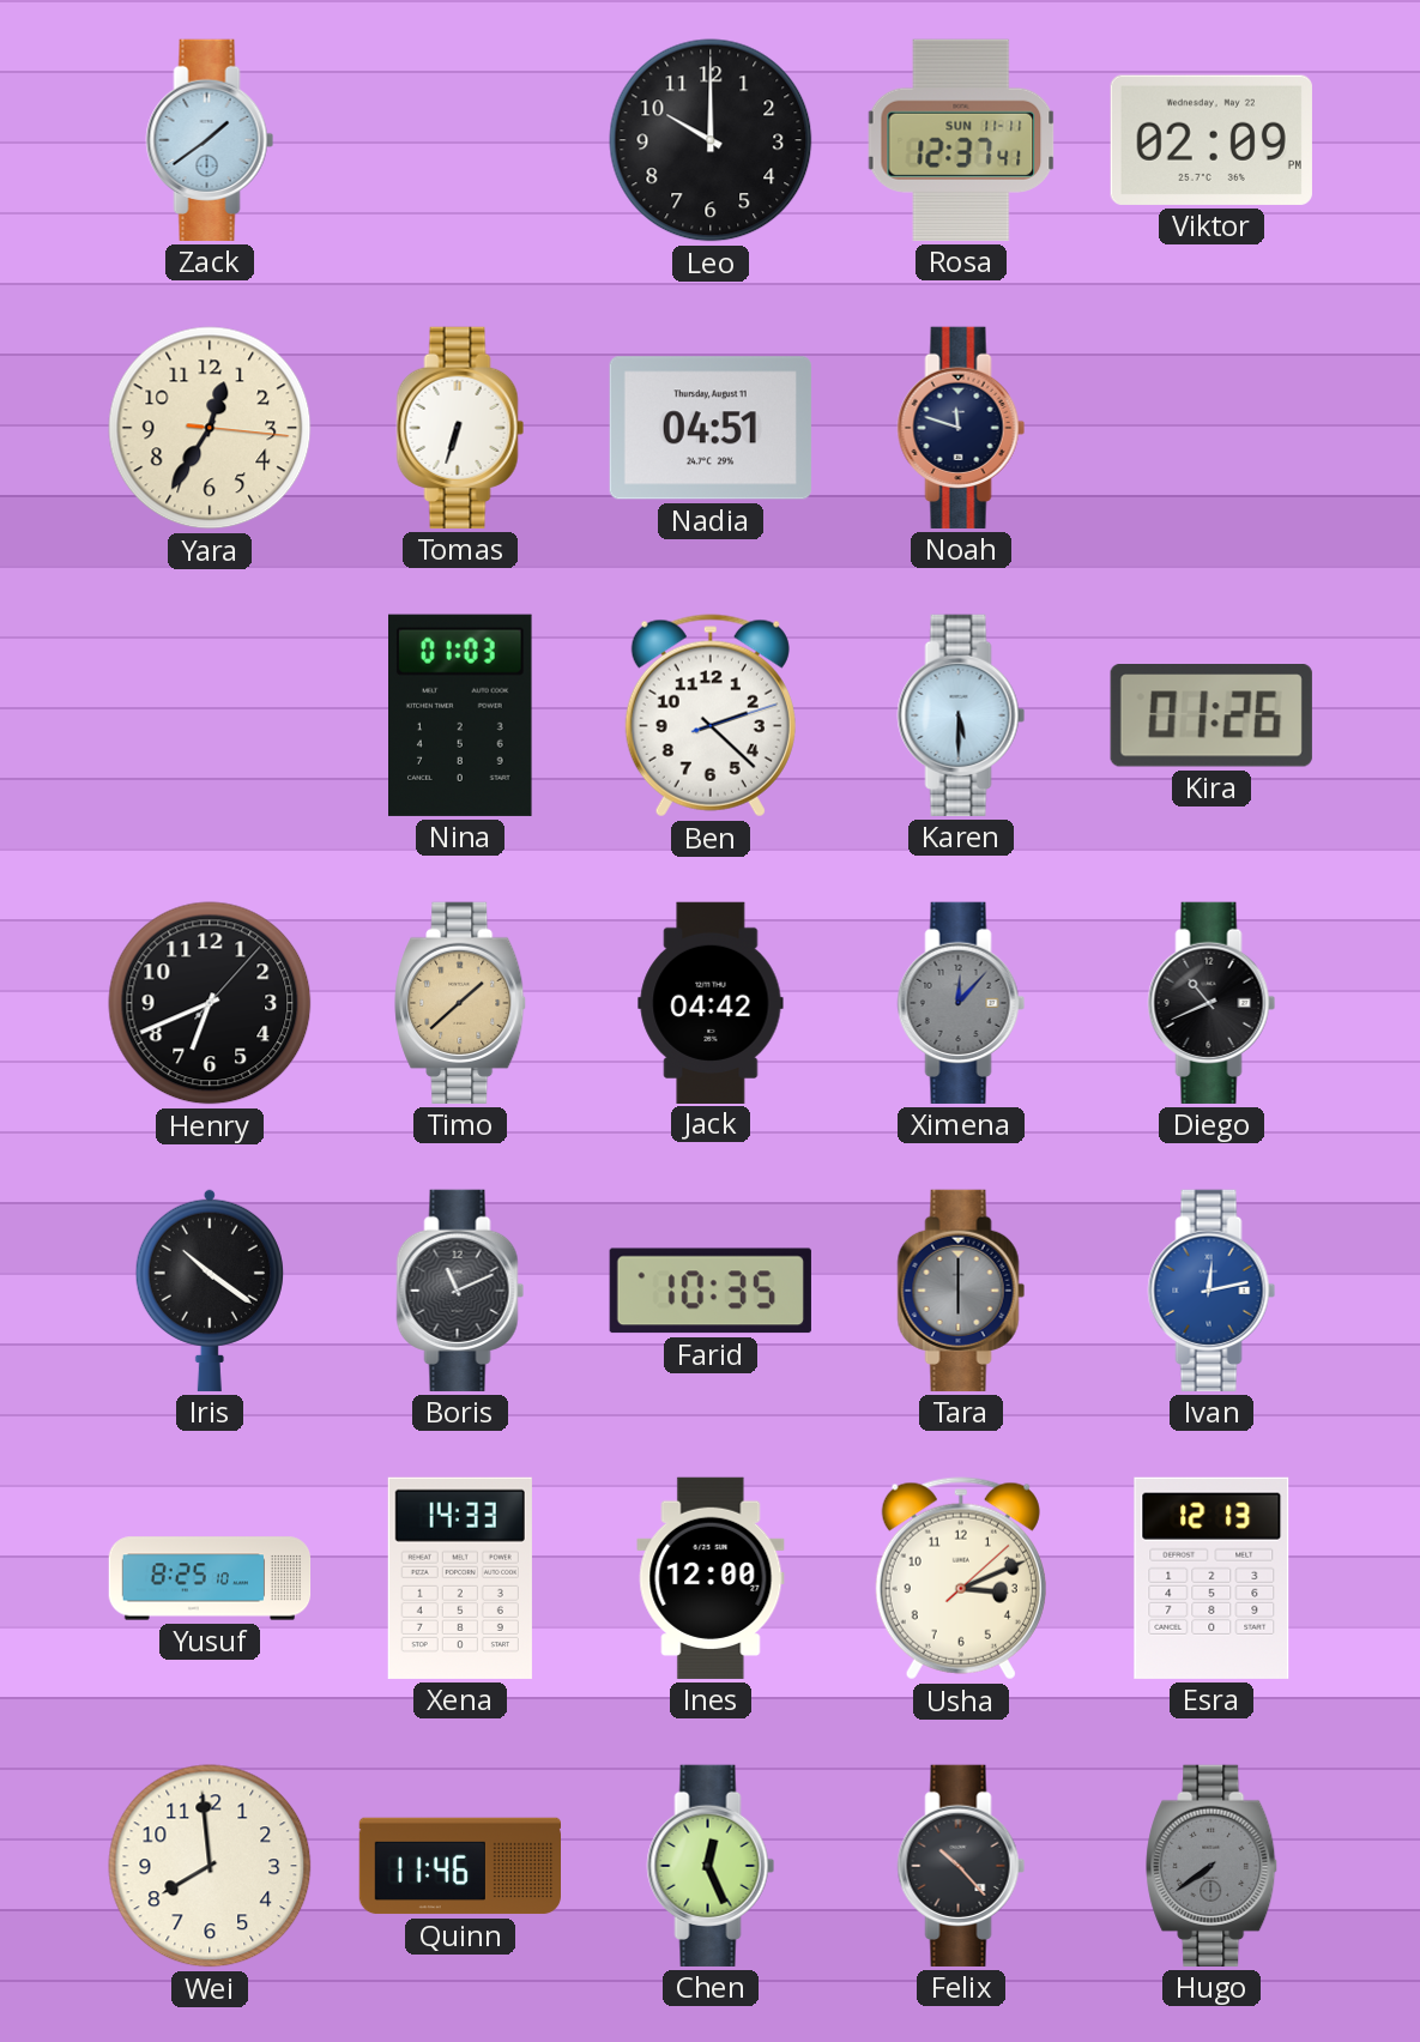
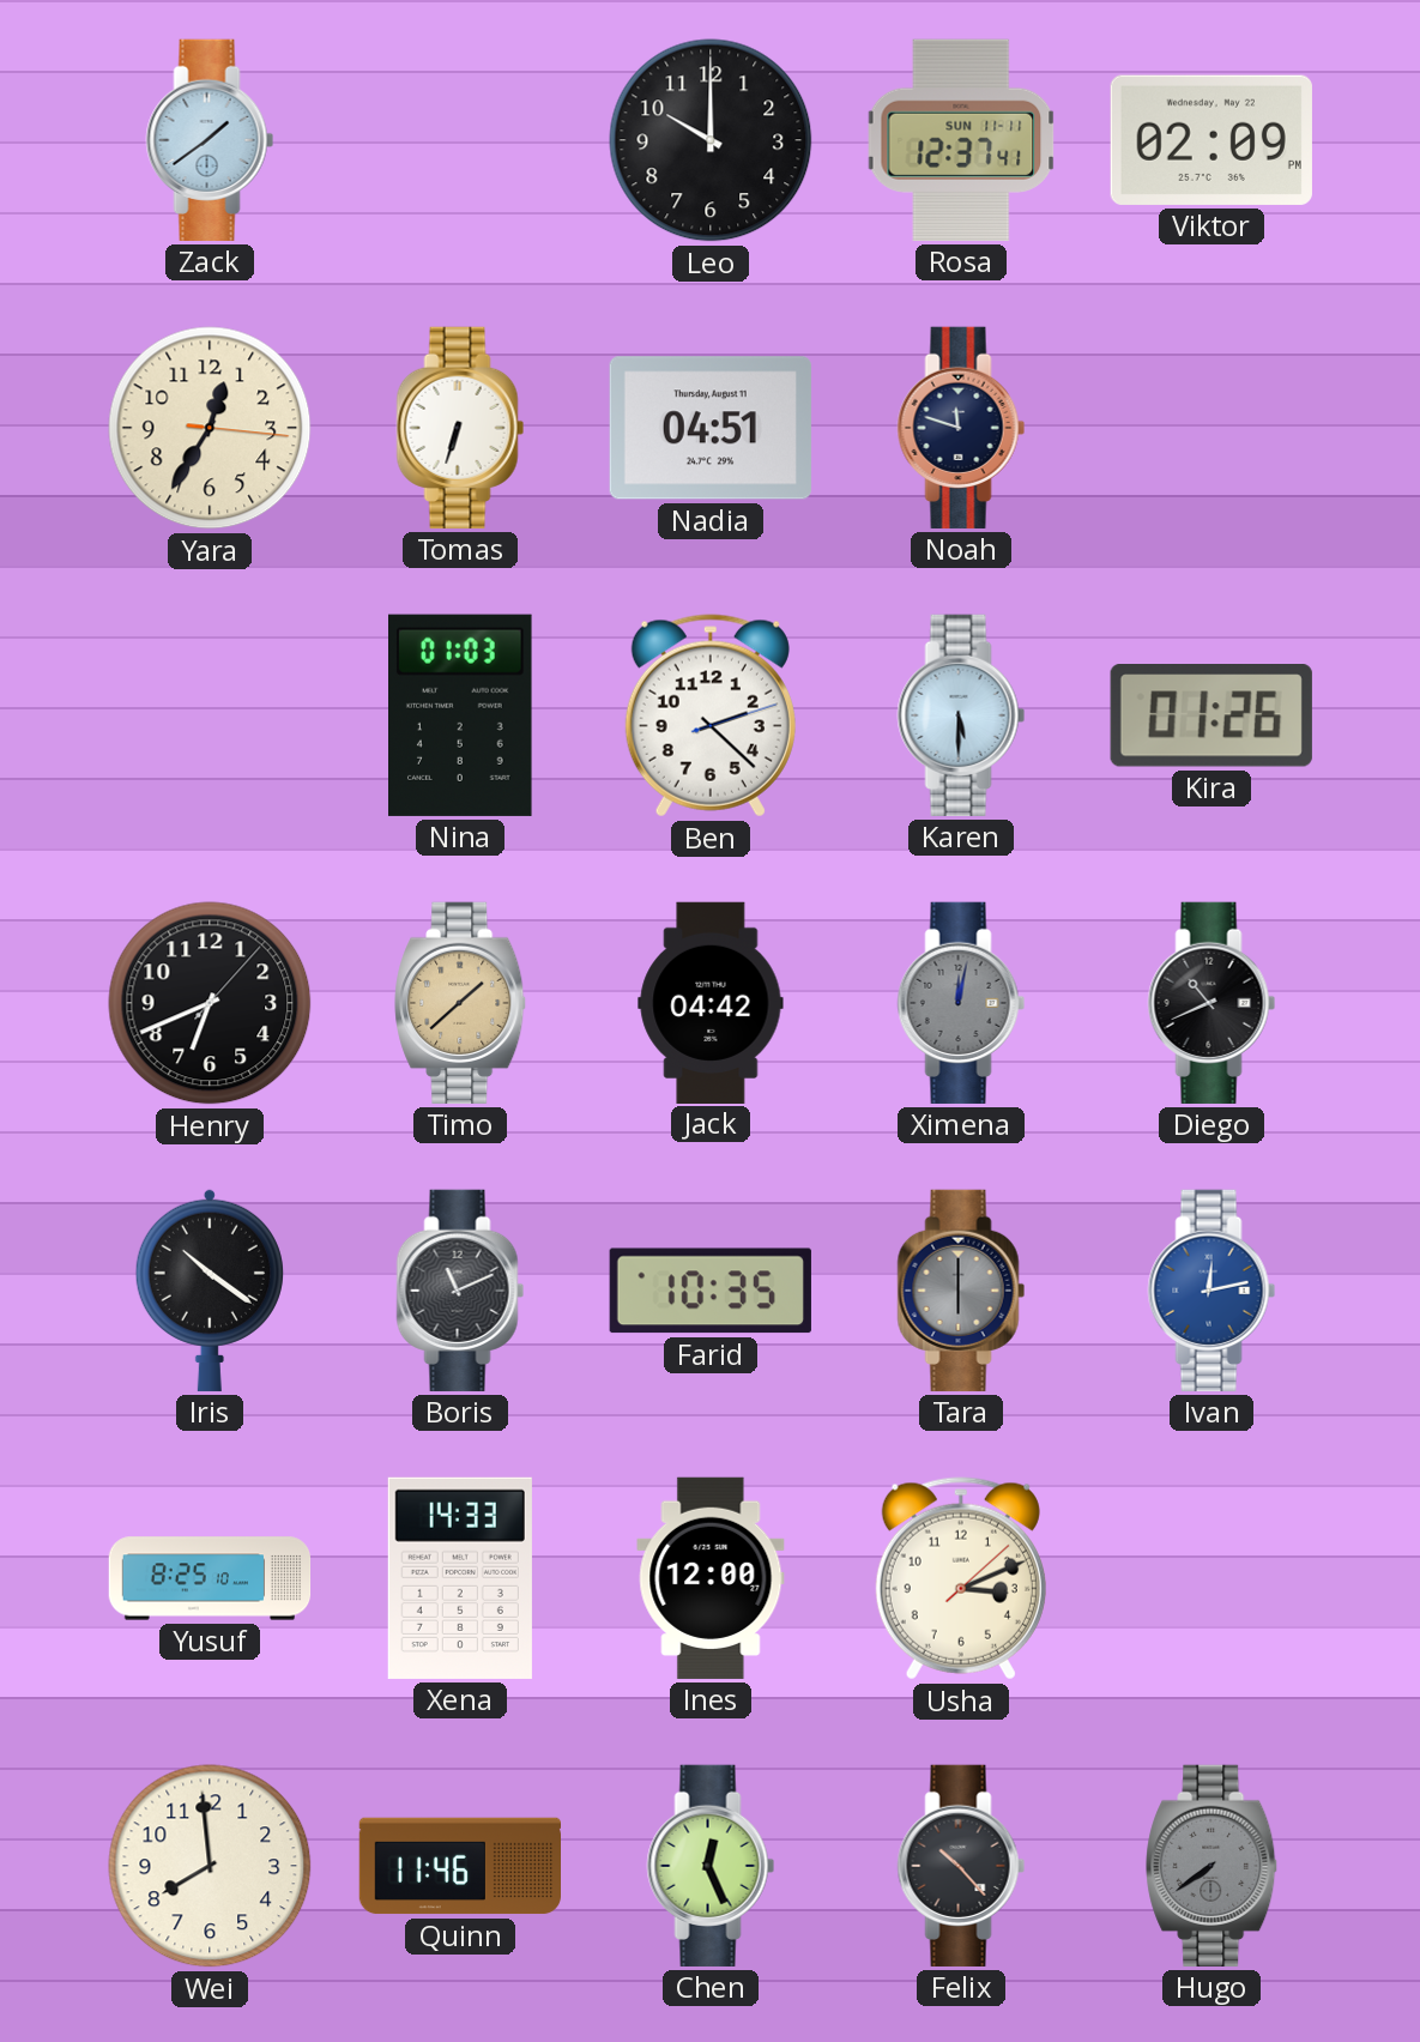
Ximena: 12:07 -> 12:02
Esra: 12:13 -> none
